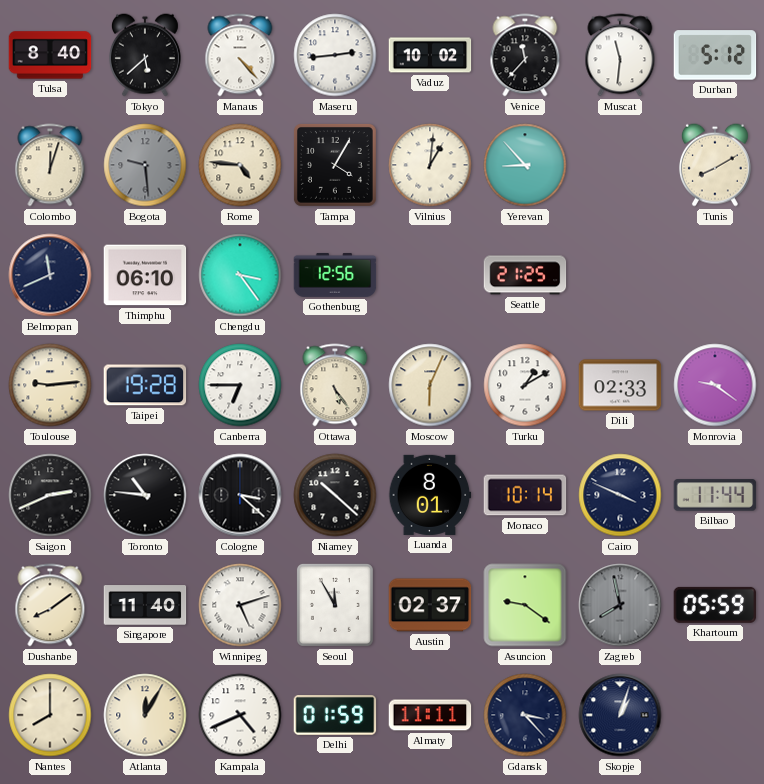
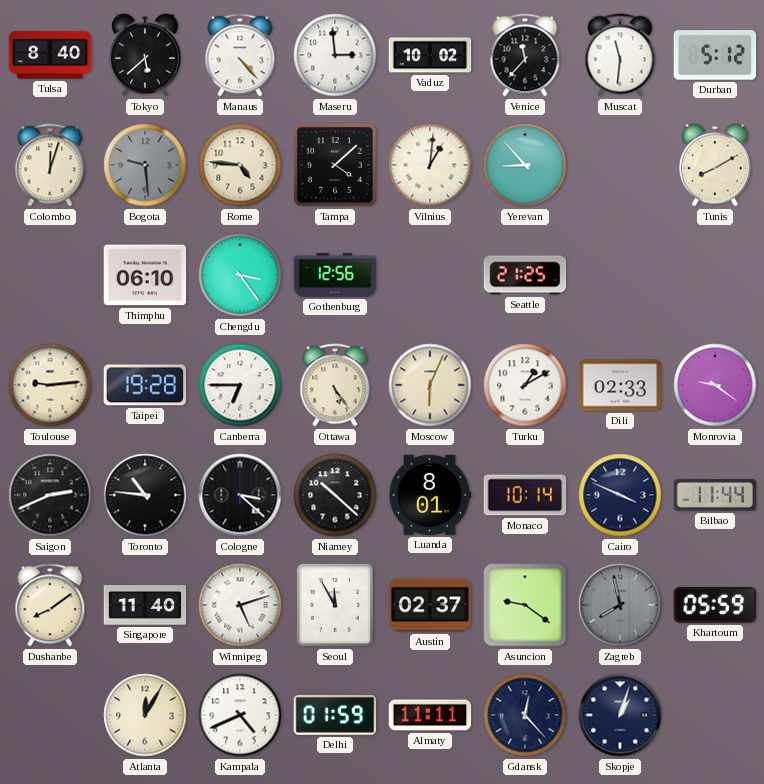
Maseru: 2:44 -> 2:59
Tampa: 4:05 -> 4:08
Belmopan: 11:41 -> none
Nantes: 8:00 -> none
Gdansk: 3:23 -> 12:23
